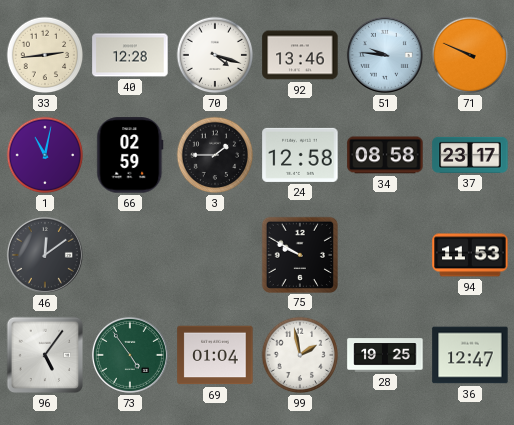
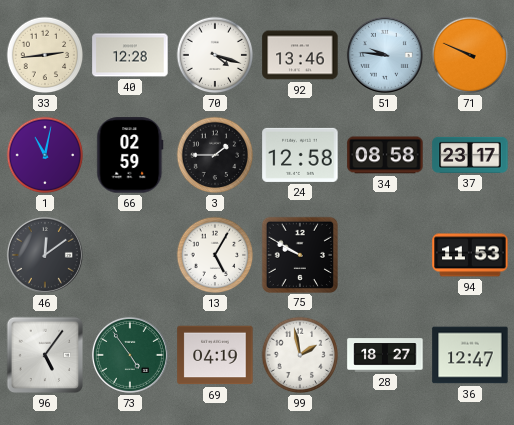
13: none -> 5:05
69: 01:04 -> 04:19
28: 19:25 -> 18:27
